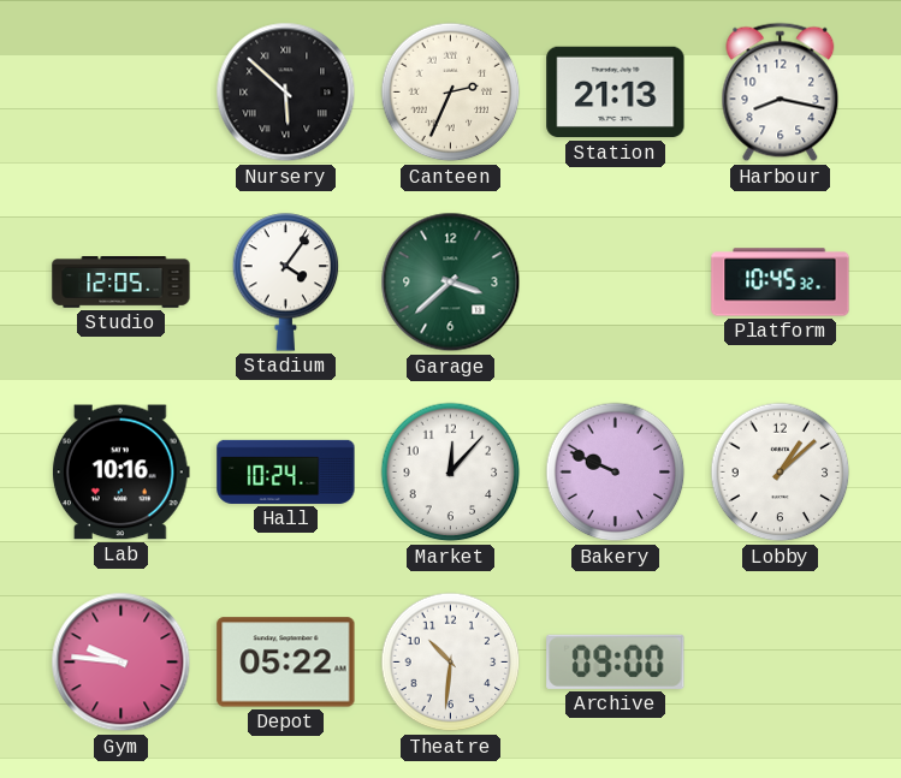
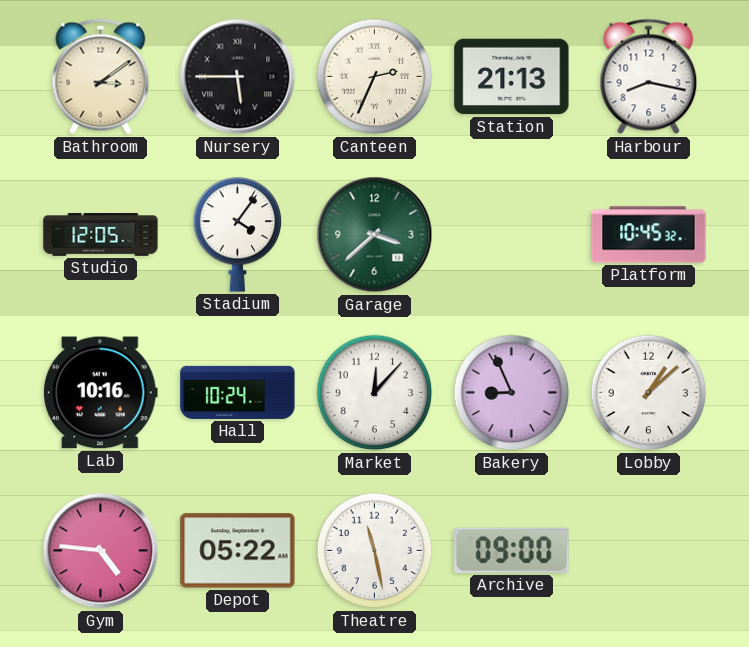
Bathroom: none -> 3:09
Nursery: 5:52 -> 5:45
Bakery: 9:49 -> 8:56
Gym: 9:46 -> 4:46
Theatre: 10:31 -> 11:28
